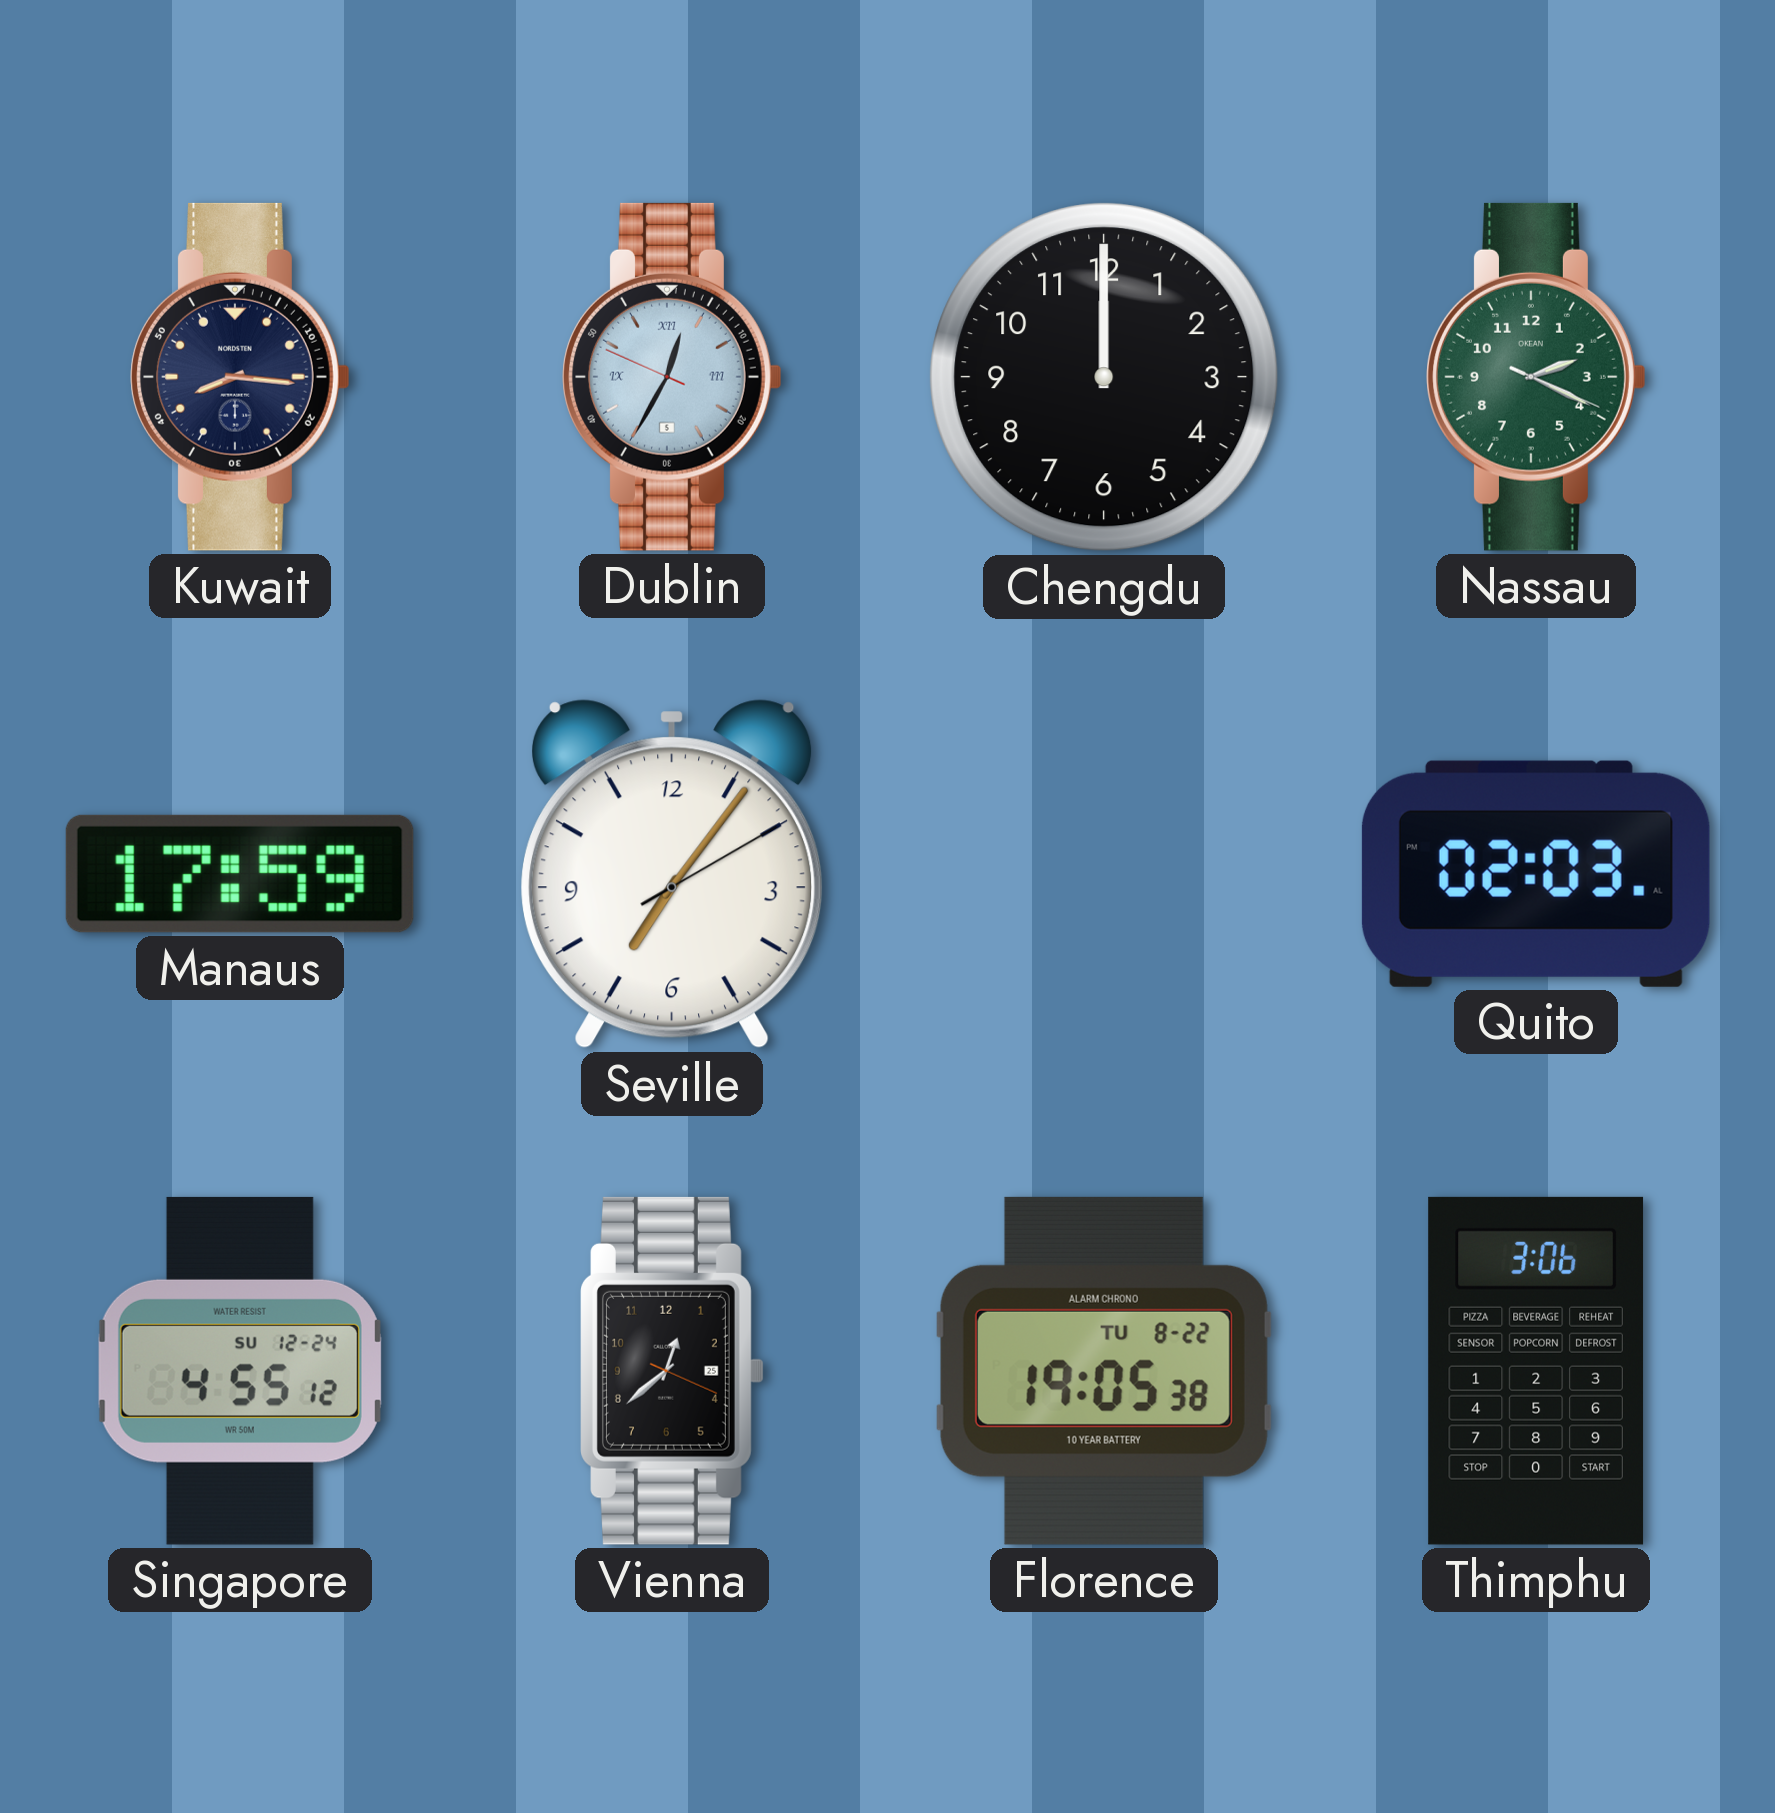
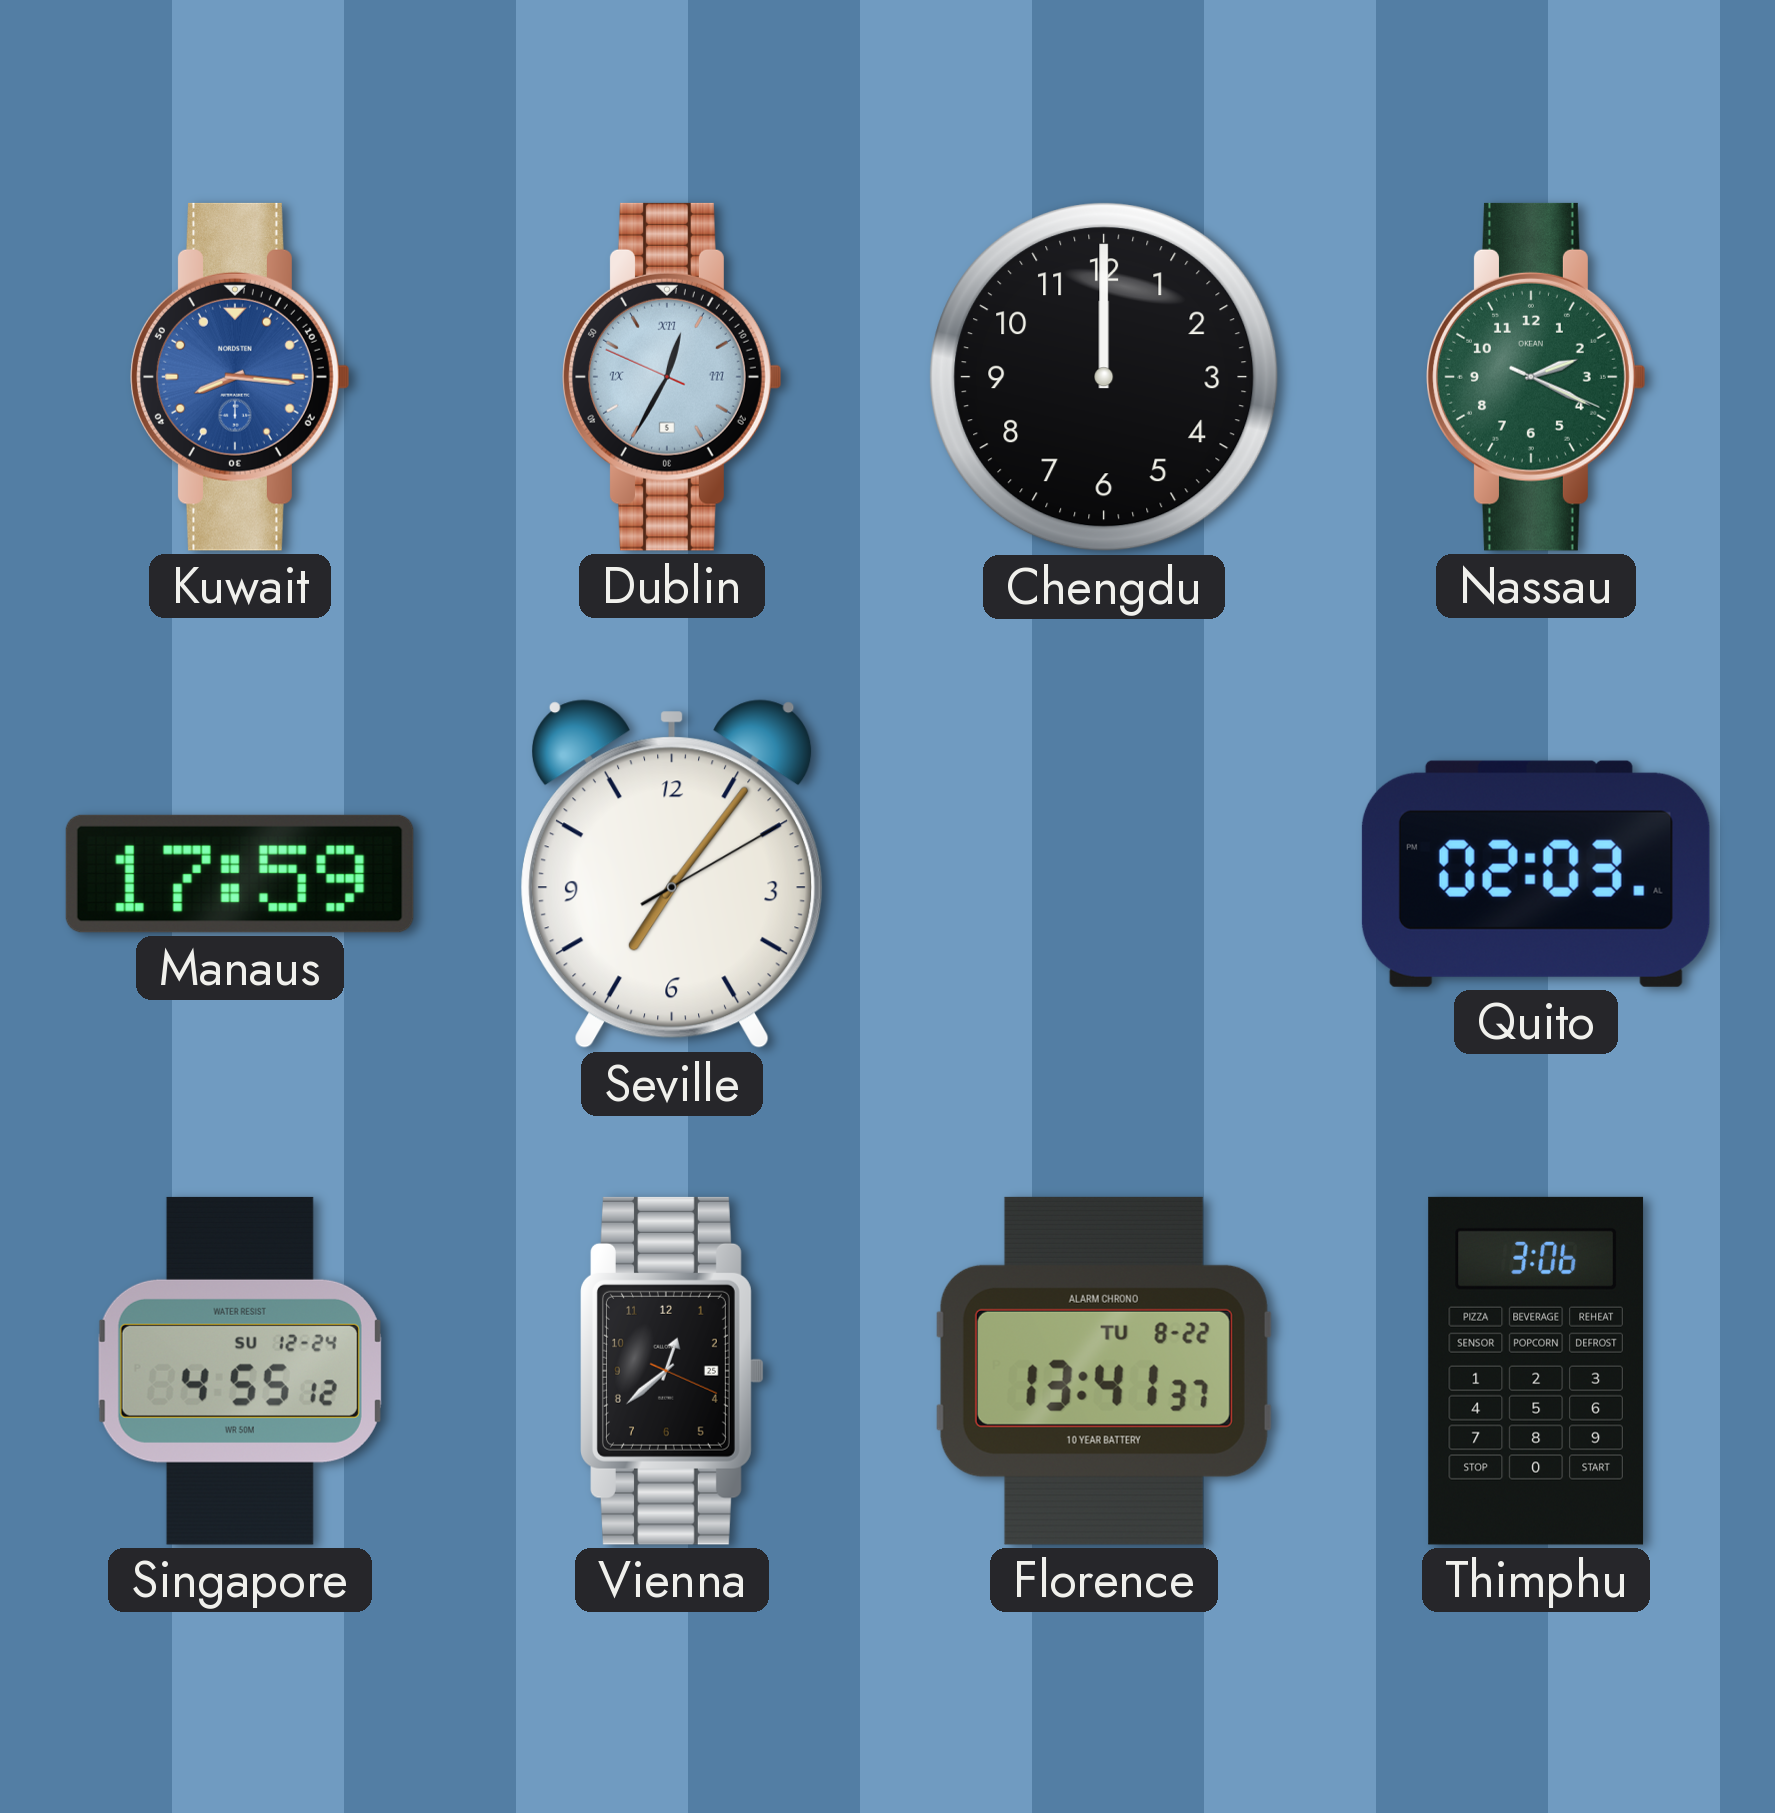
Kuwait dial: navy -> blue
Florence: 19:05 -> 13:41
